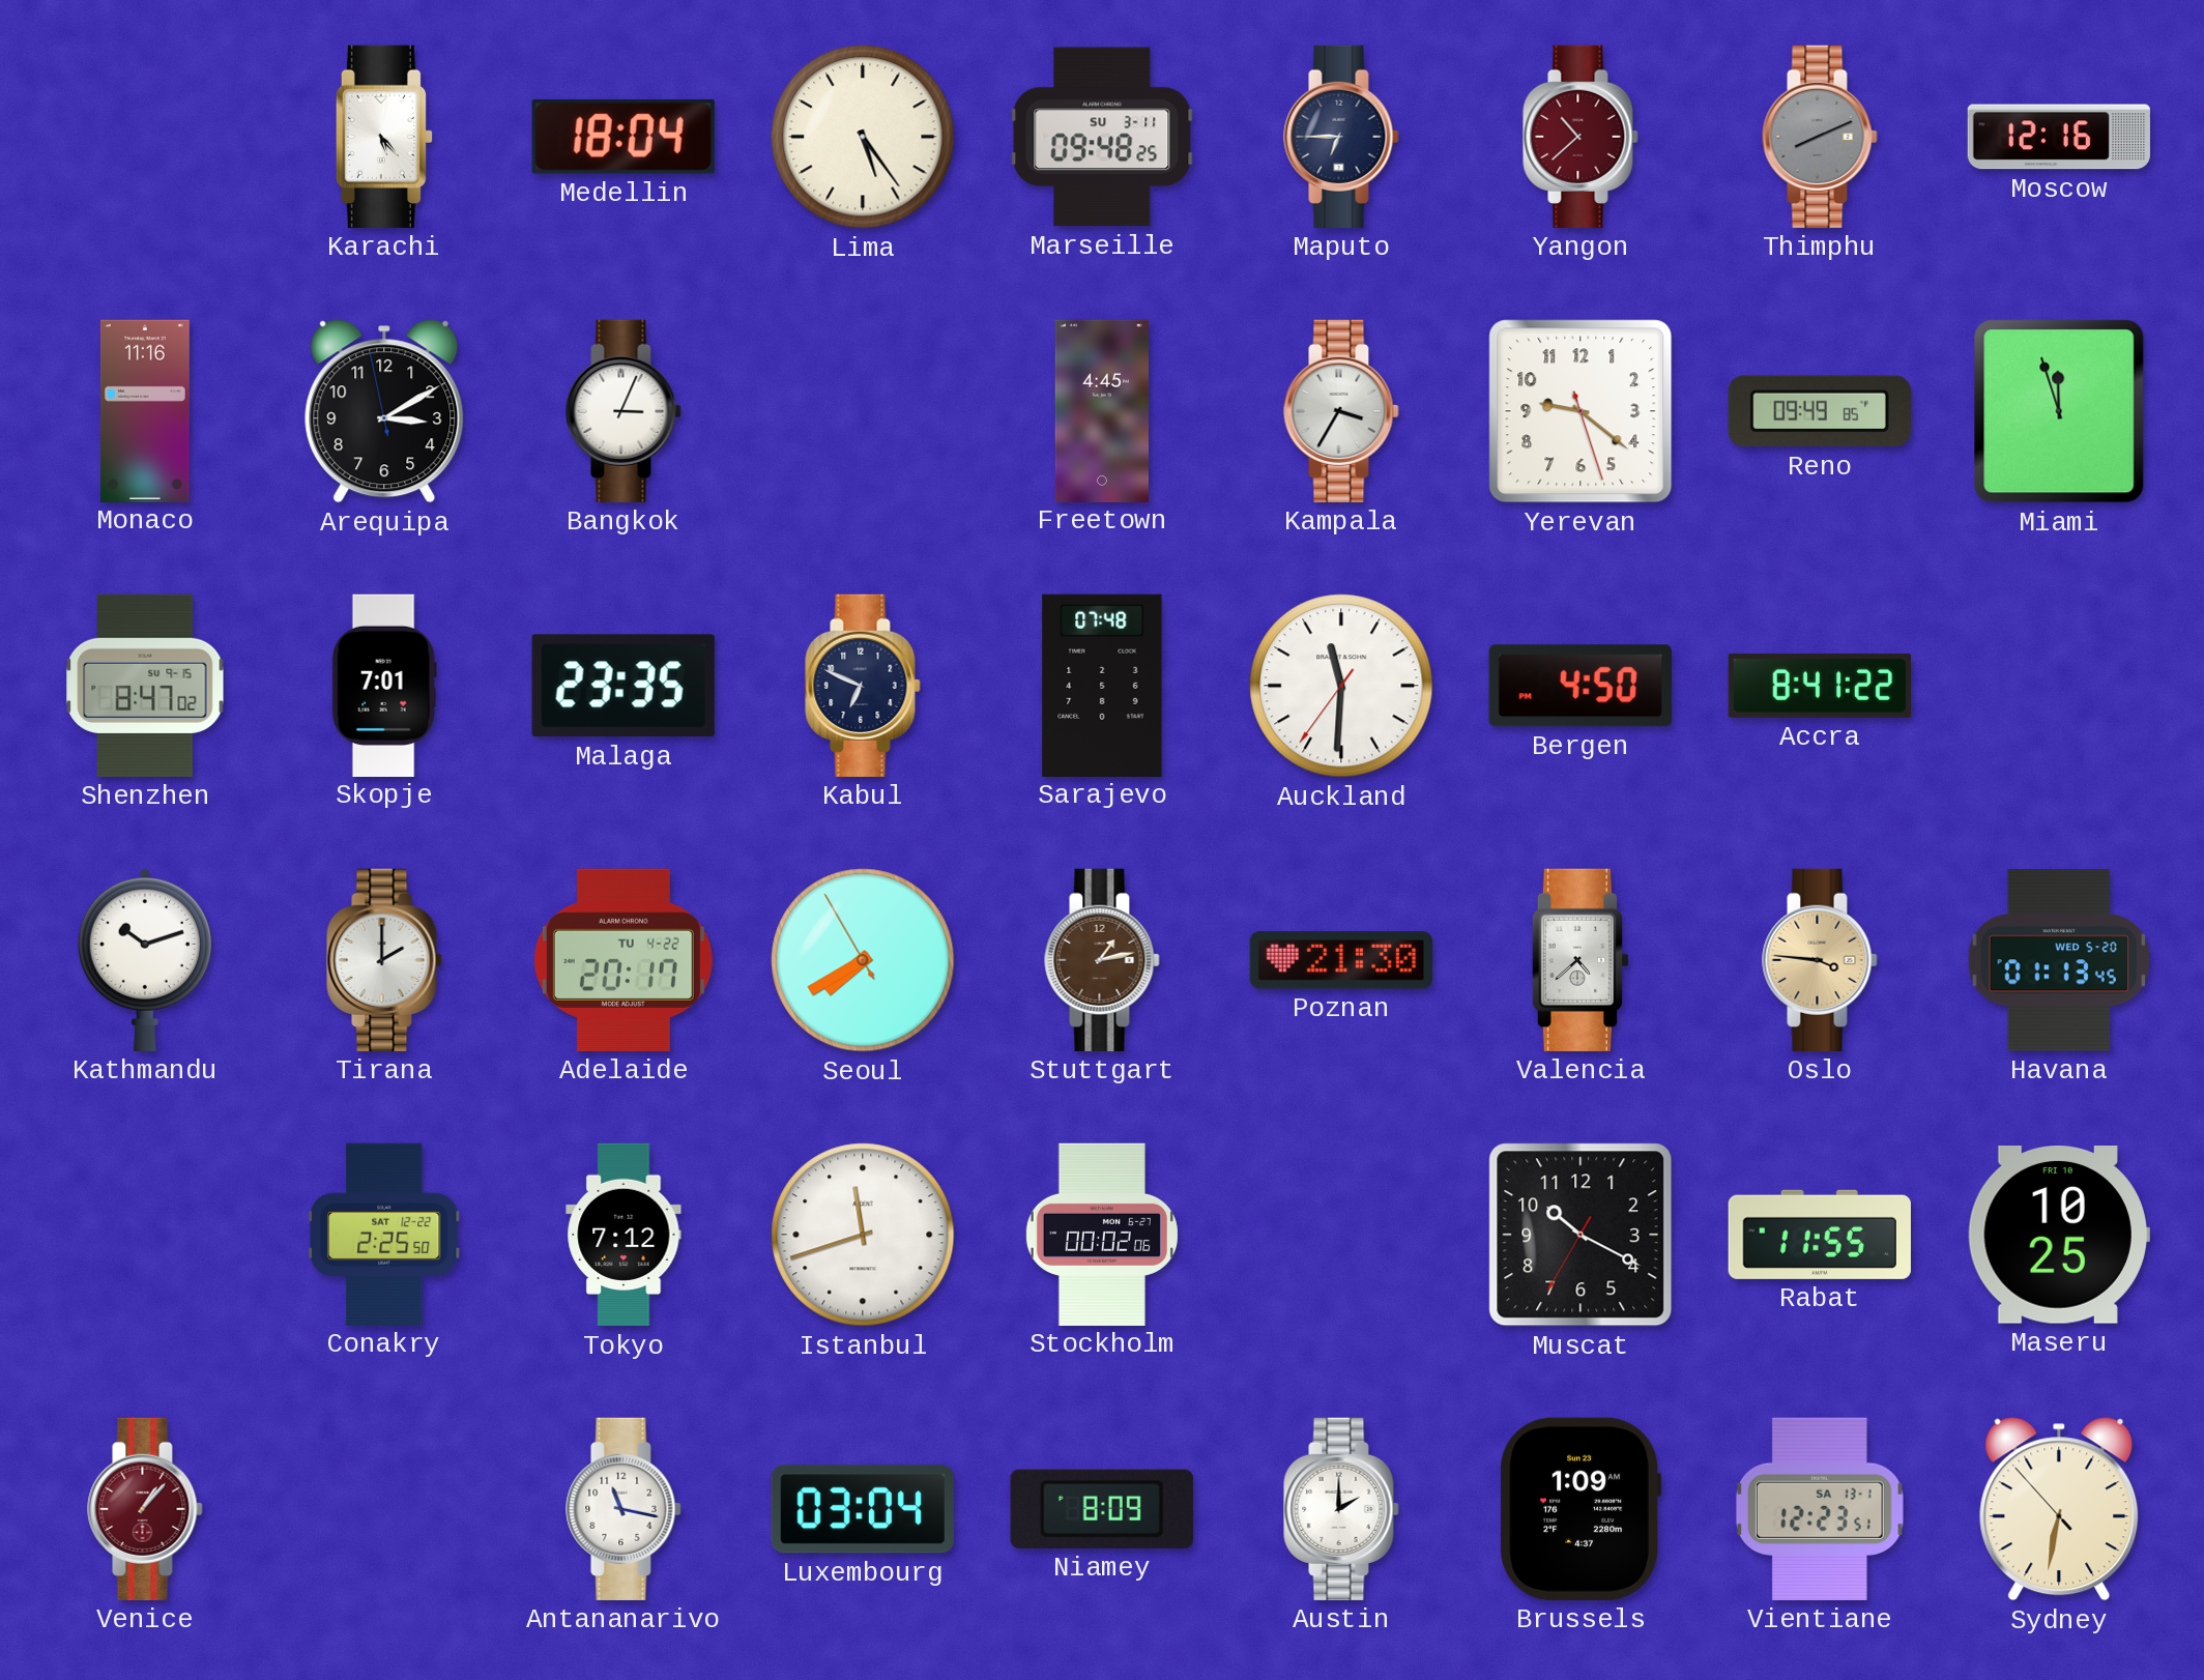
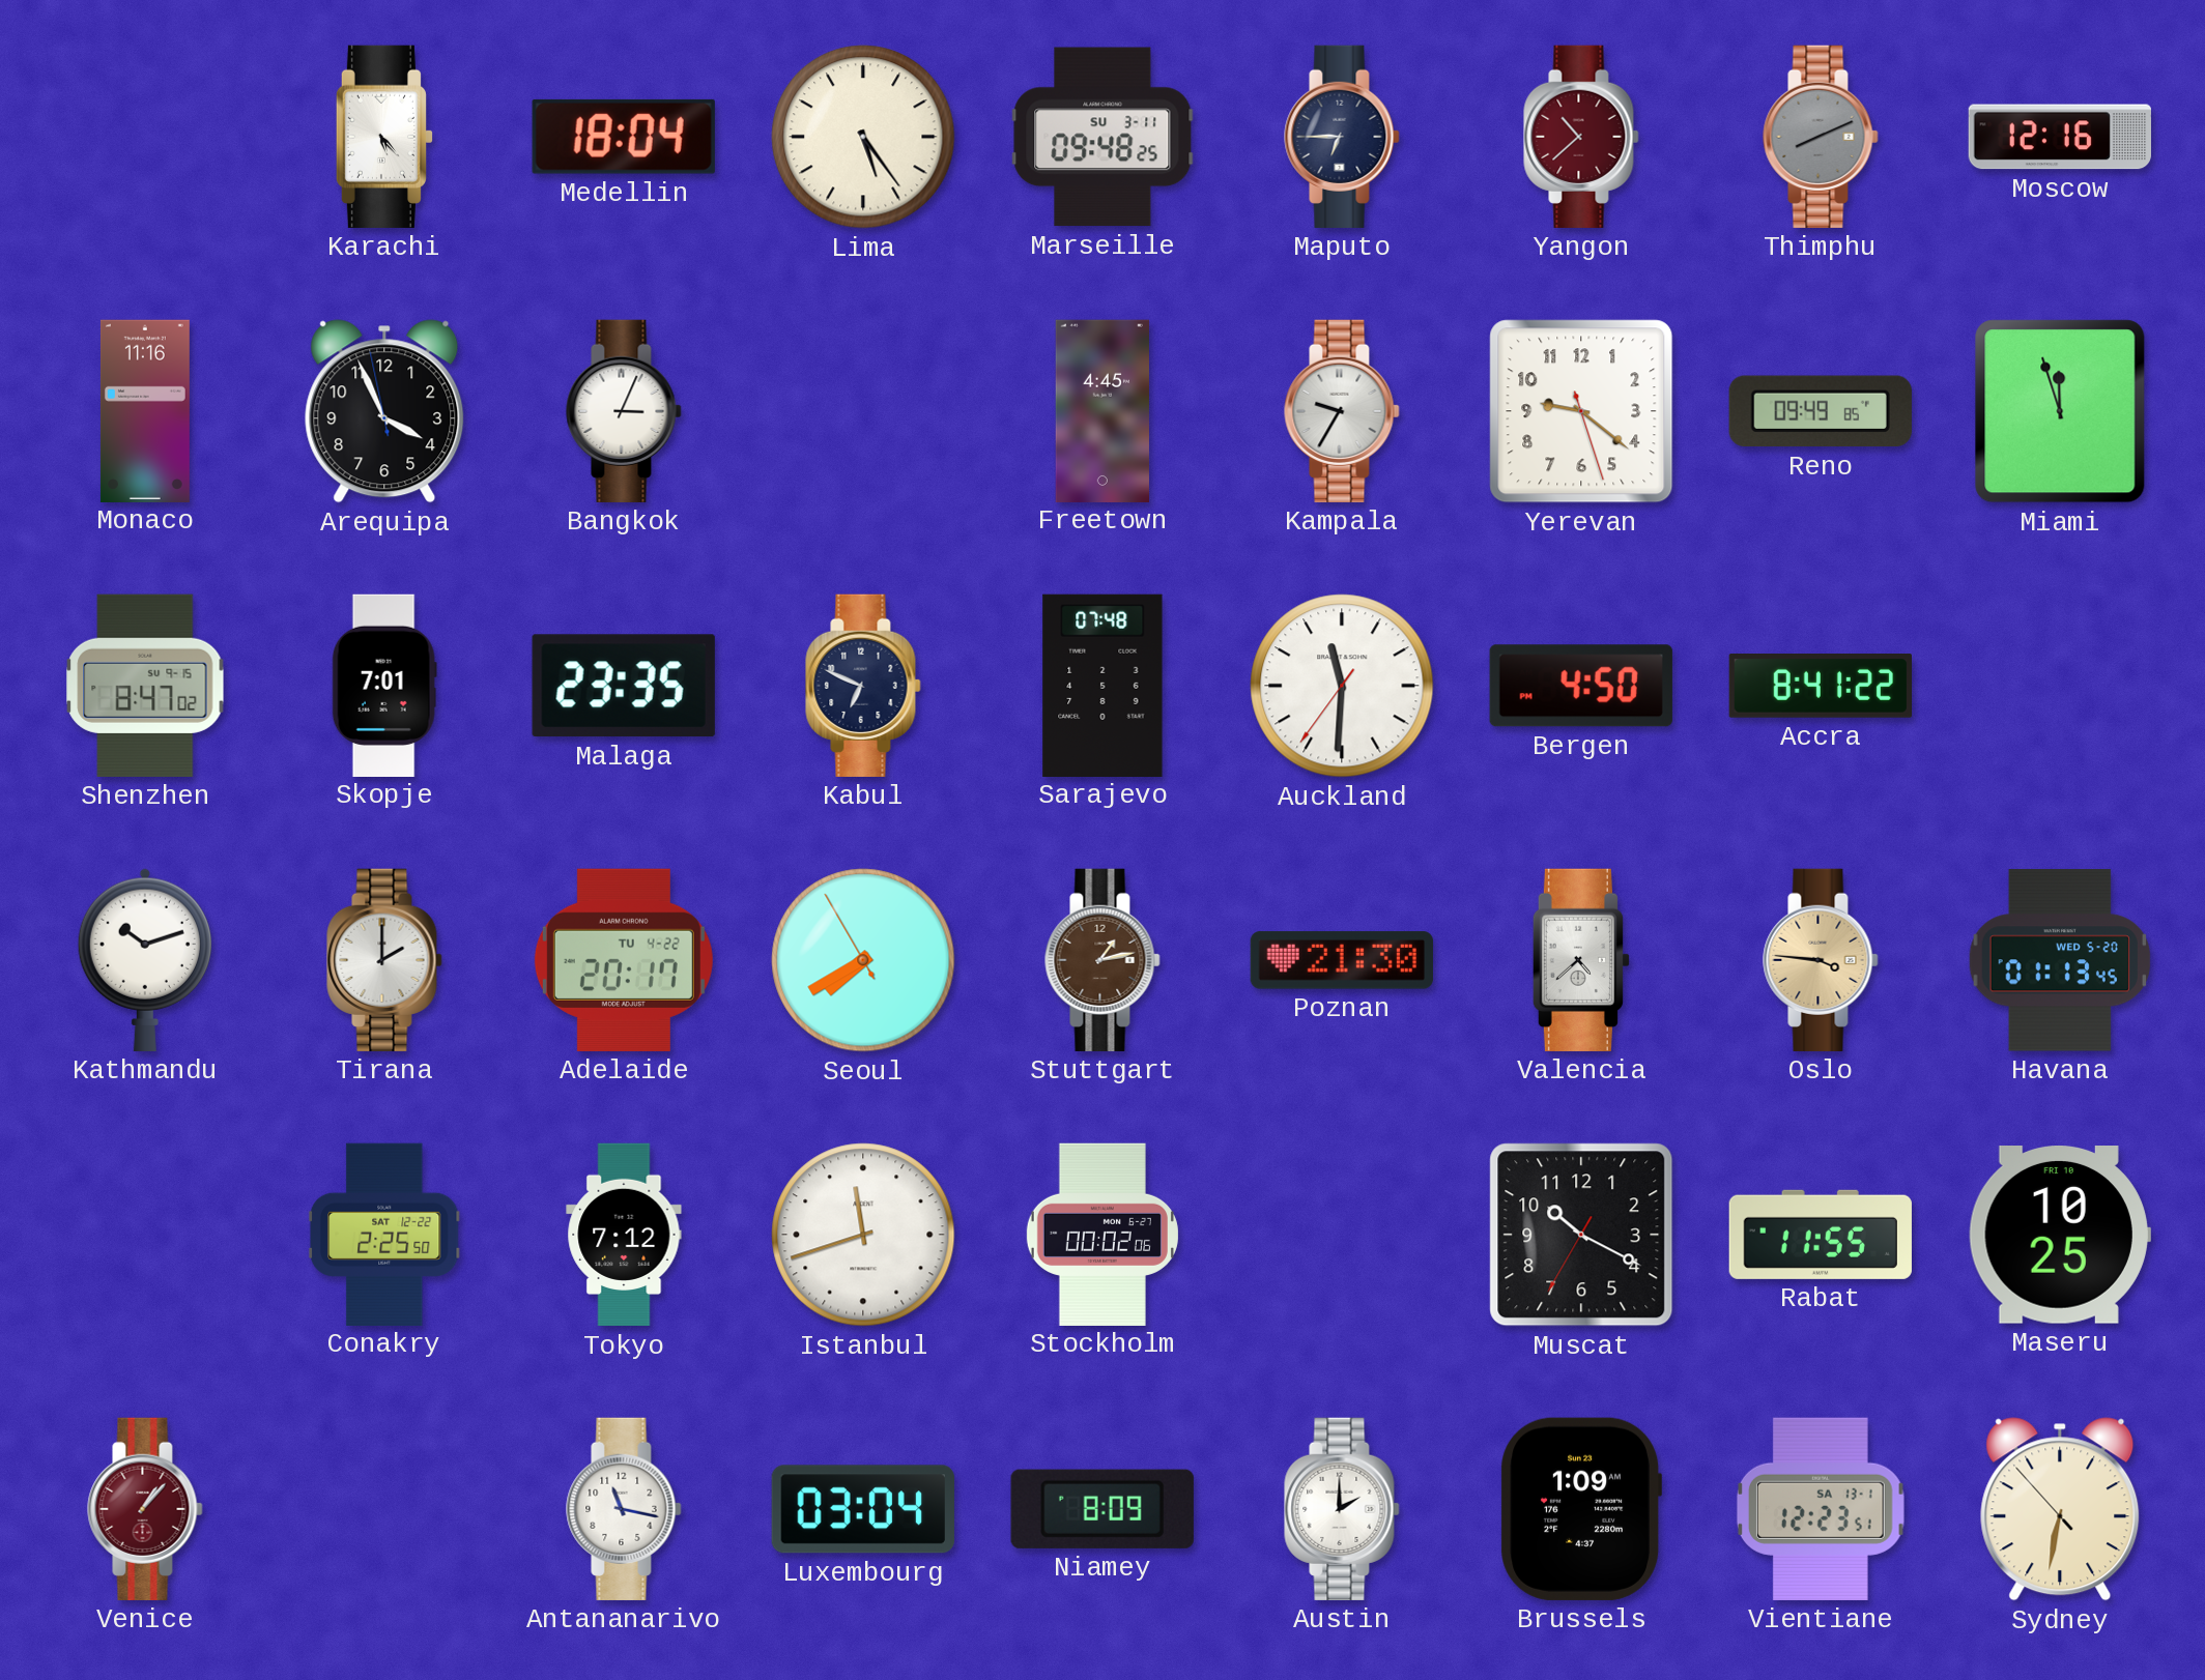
Arequipa: 3:09 -> 3:55
Kampala: 3:35 -> 9:35
